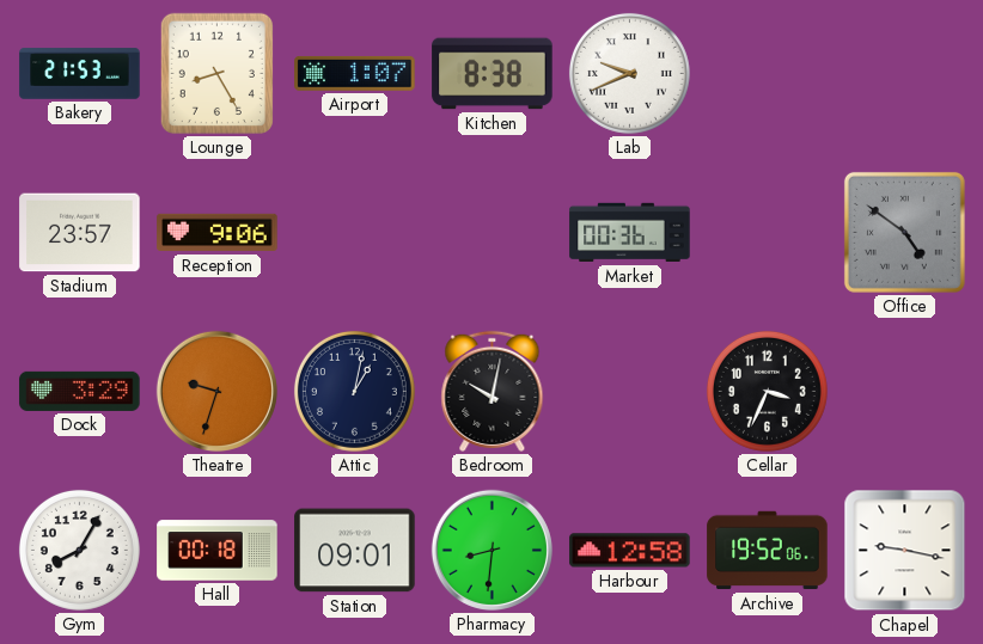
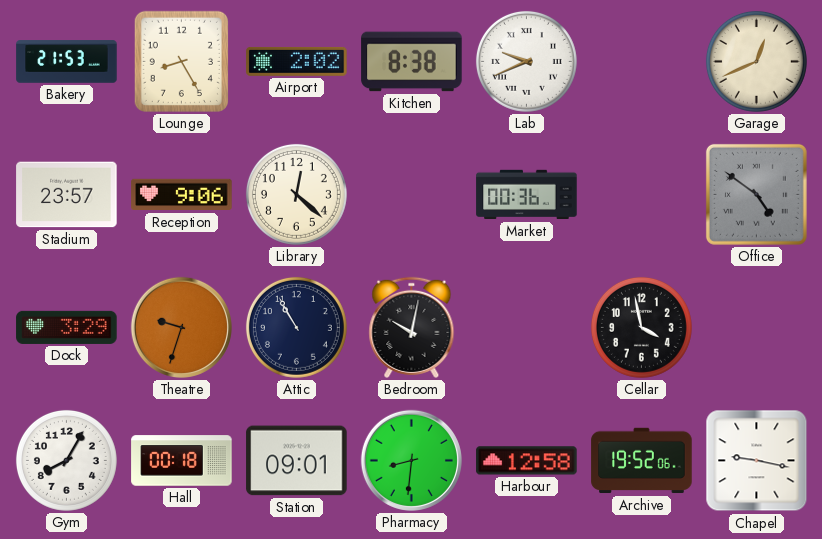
Airport: 1:07 -> 2:02
Garage: none -> 12:41
Library: none -> 12:22
Attic: 1:02 -> 10:55
Cellar: 3:34 -> 3:58
